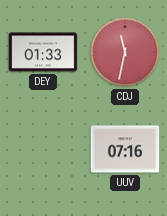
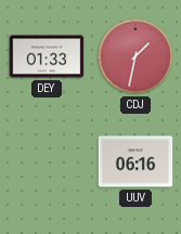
CDJ: 11:32 -> 1:32
UUV: 07:16 -> 06:16
